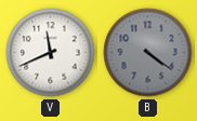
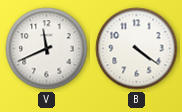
B dial: grey -> white
